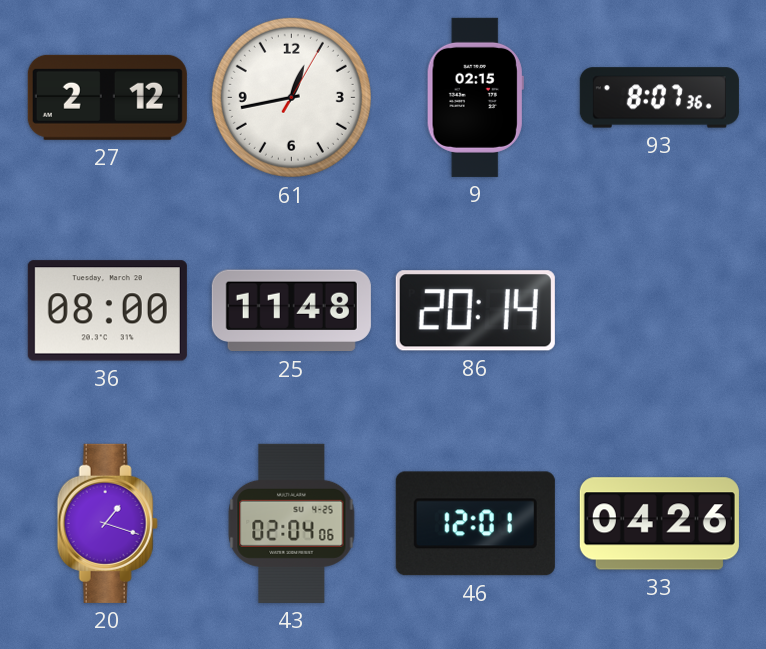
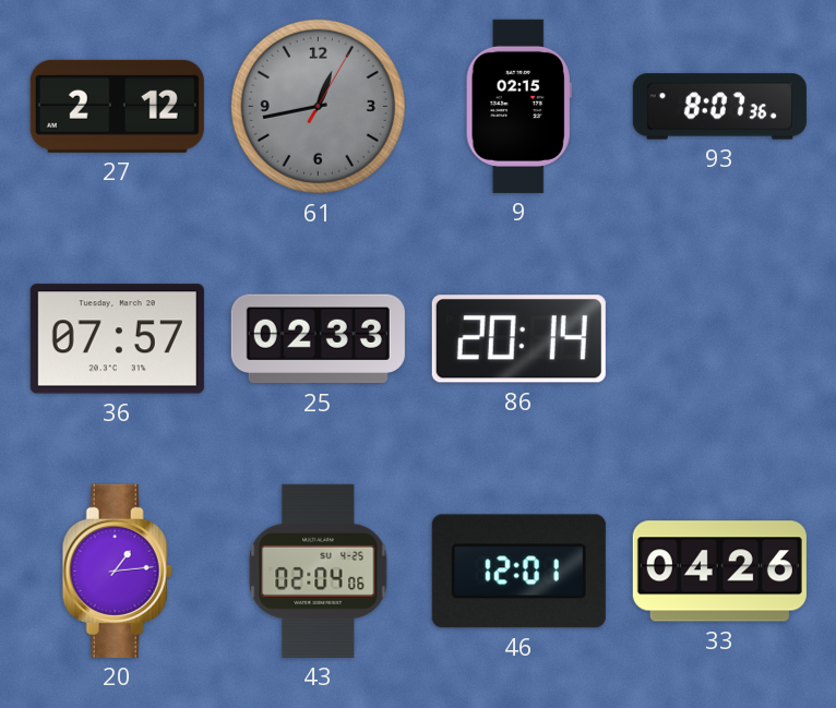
61 dial: white -> grey
36: 08:00 -> 07:57
25: 11:48 -> 02:33
20: 1:18 -> 1:14
